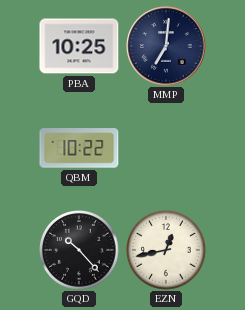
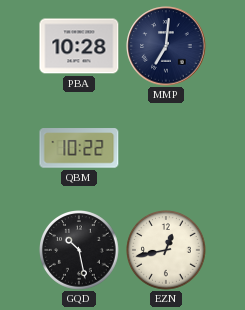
PBA: 10:25 -> 10:28
GQD: 10:23 -> 10:28
